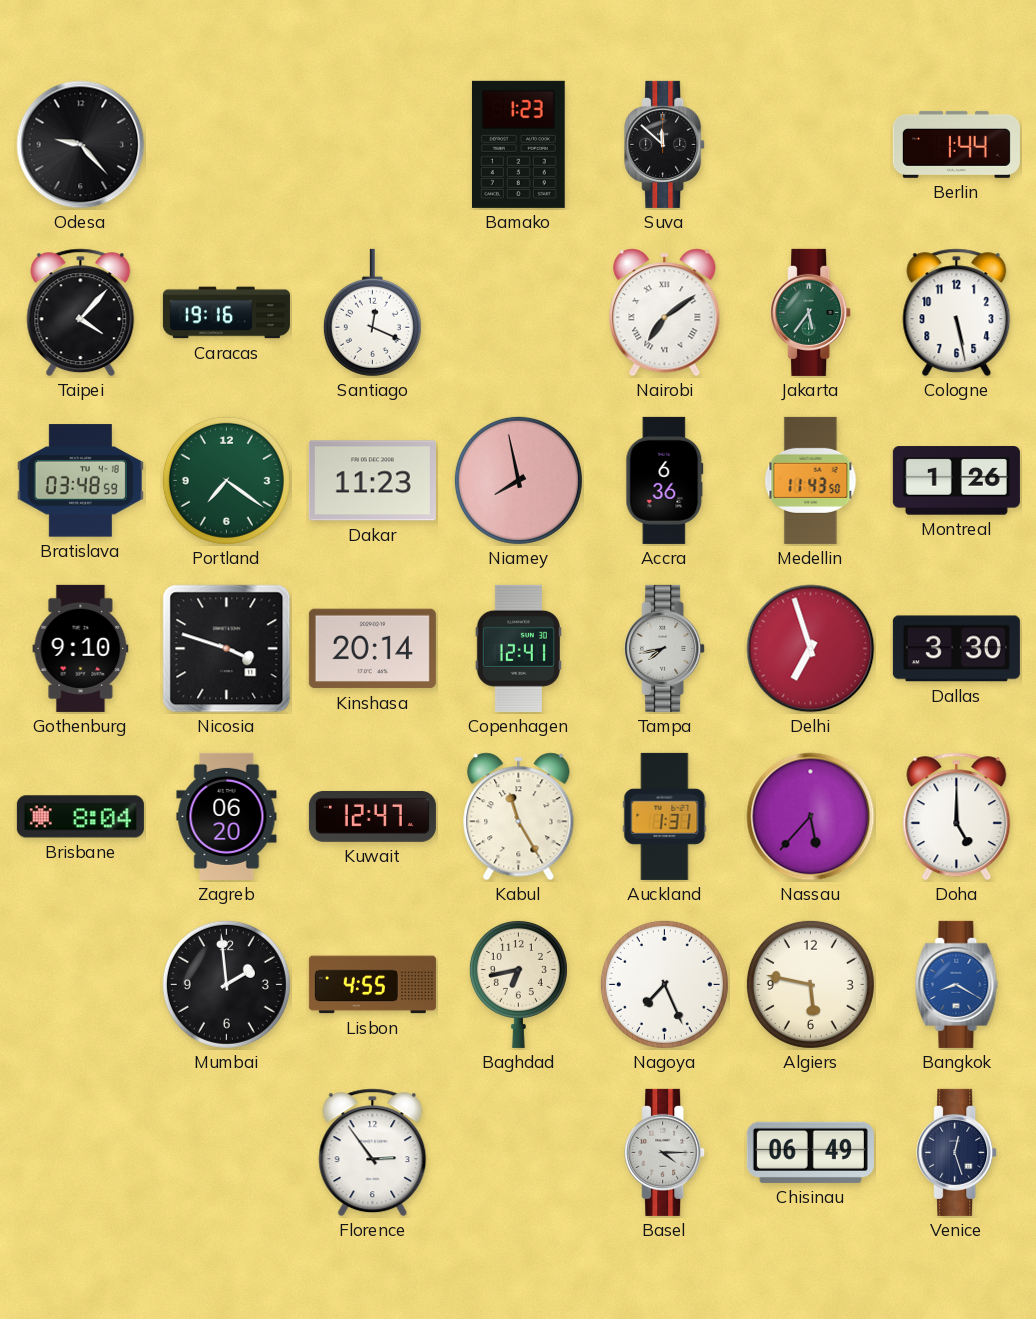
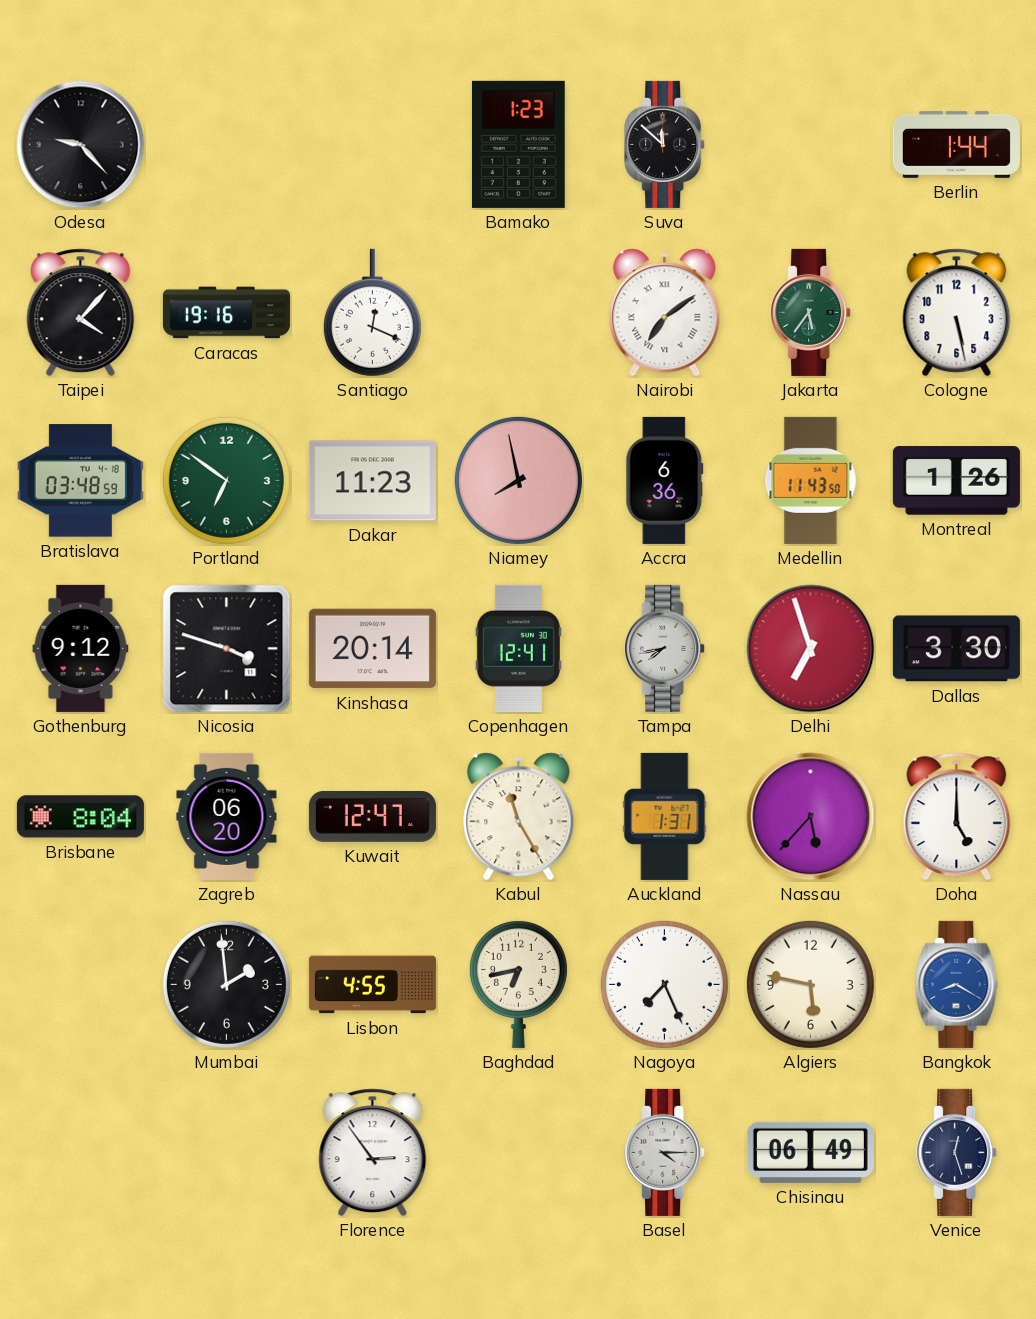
Portland: 7:21 -> 6:51
Gothenburg: 9:10 -> 9:12
